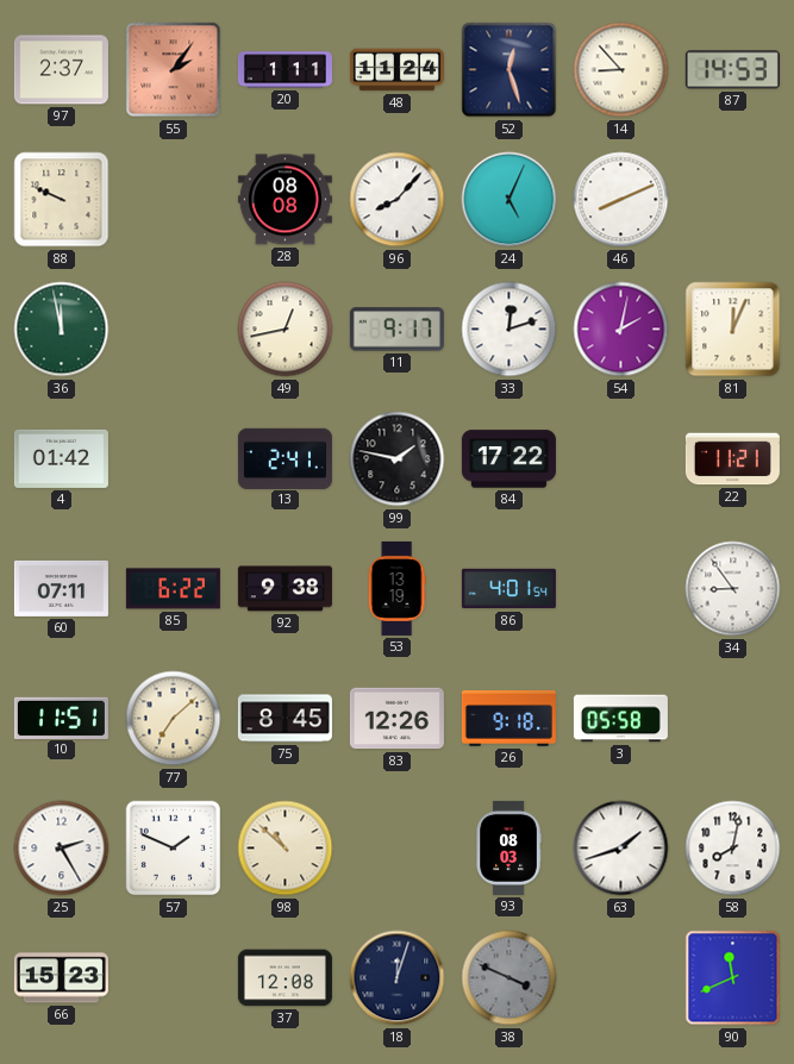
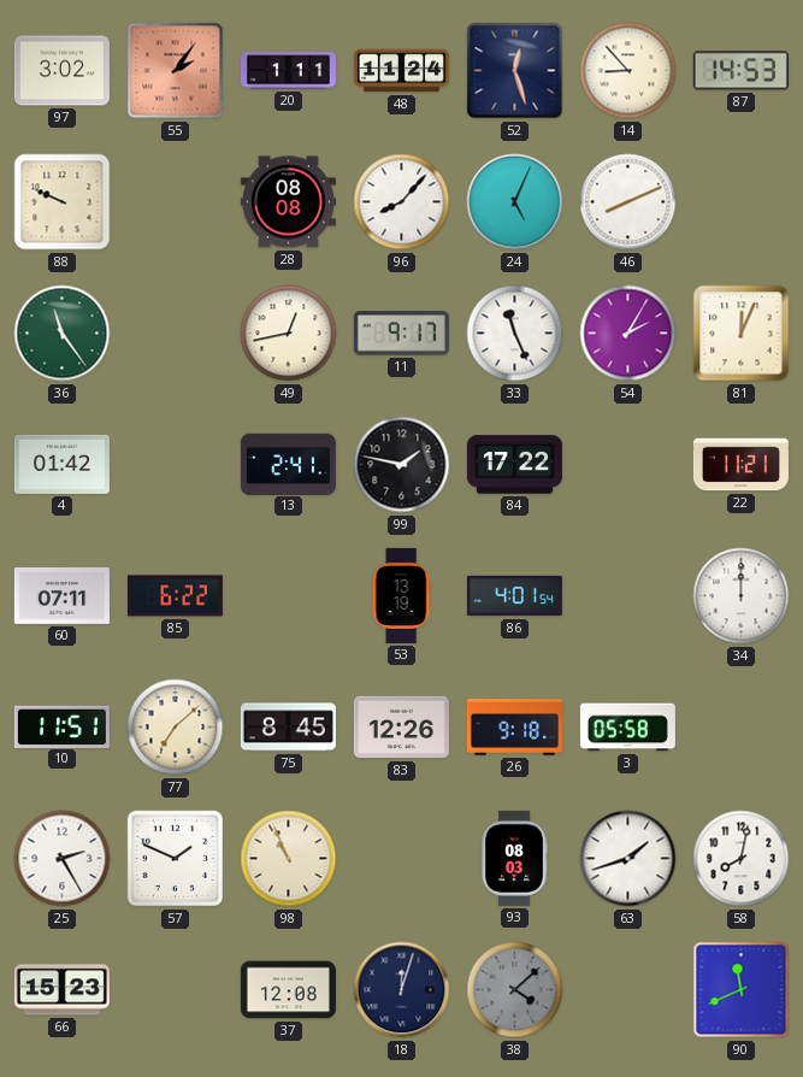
97: 2:37 -> 3:02
36: 11:58 -> 11:24
33: 12:12 -> 11:26
54: 2:02 -> 2:05
92: 9:38 -> none
34: 8:54 -> 12:00
98: 10:52 -> 10:56
38: 3:49 -> 4:08
